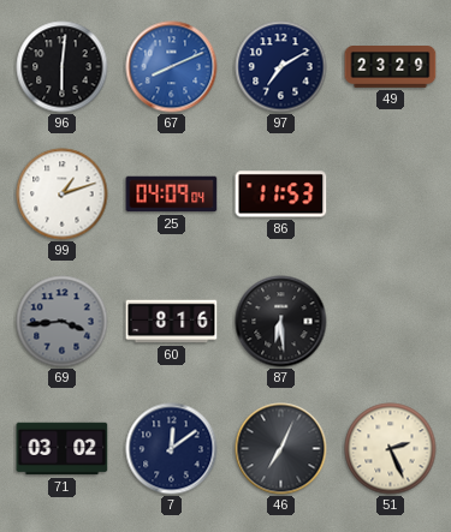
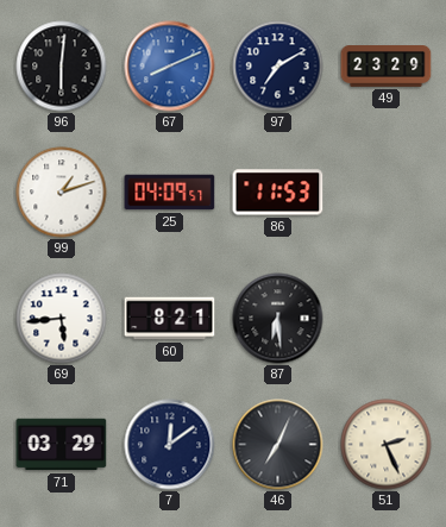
25: 04:09:04 -> 04:09:57
69: 3:44 -> 5:44
69 dial: grey -> white
60: 8:16 -> 8:21
71: 03:02 -> 03:29
